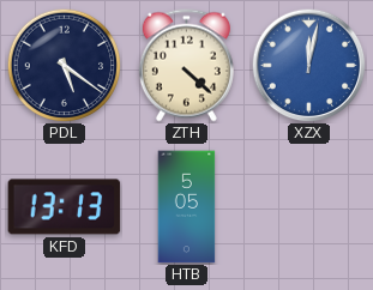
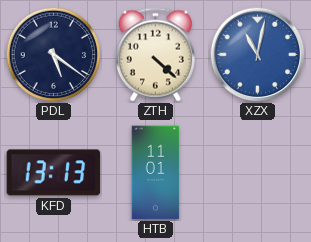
XZX: 12:02 -> 11:02
HTB: 5:05 -> 11:01
